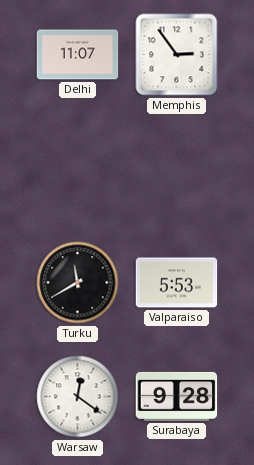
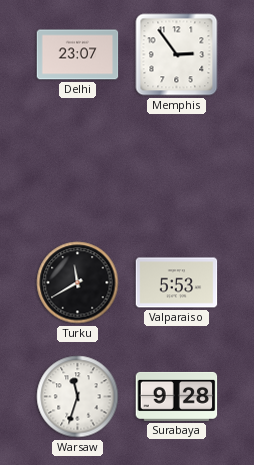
Delhi: 11:07 -> 23:07
Warsaw: 12:21 -> 11:33
